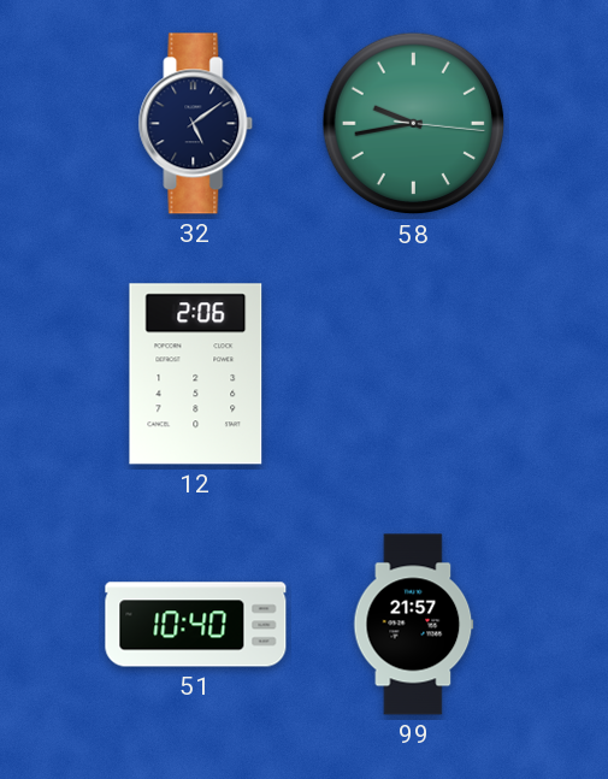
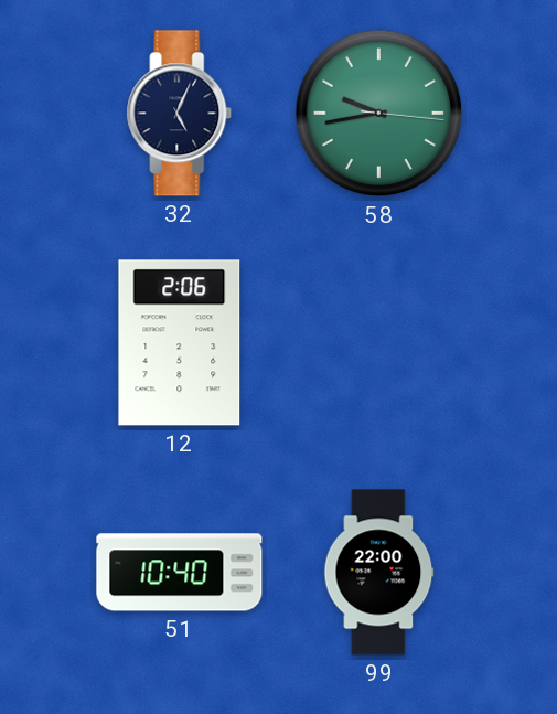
32: 5:09 -> 5:04
99: 21:57 -> 22:00
